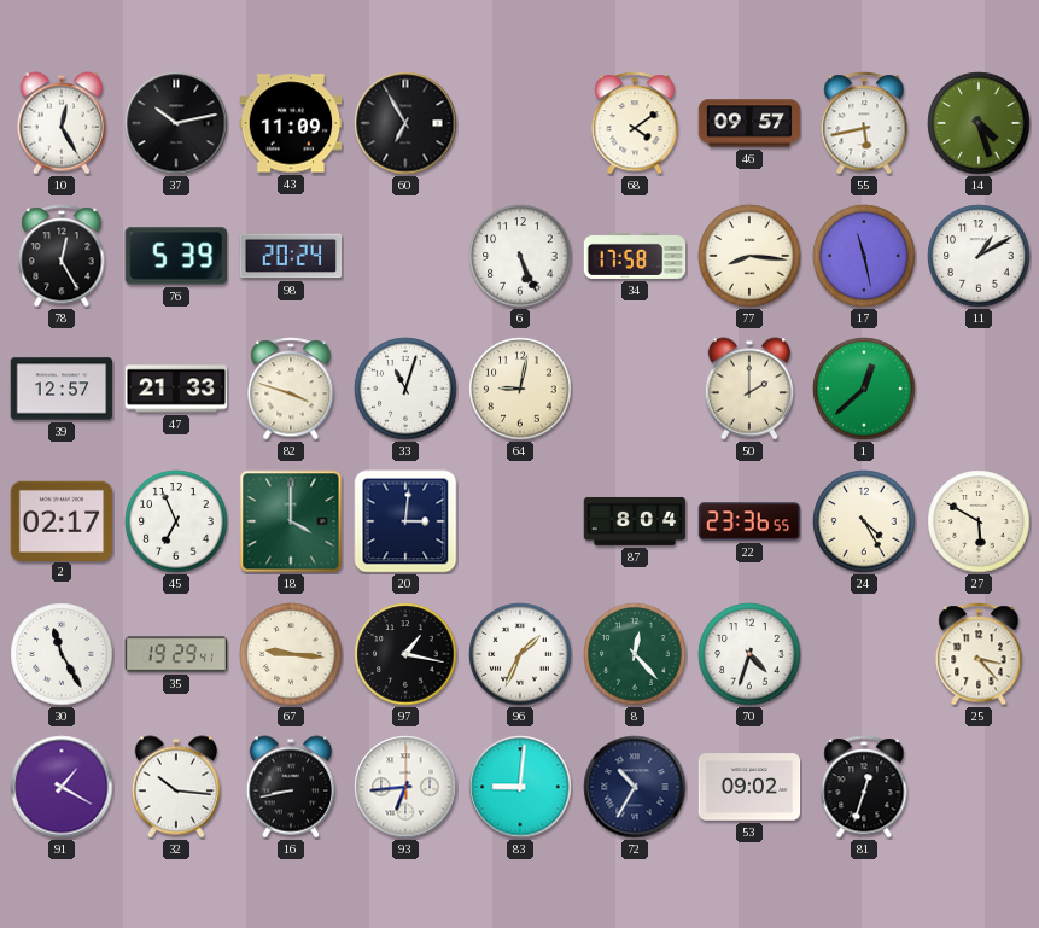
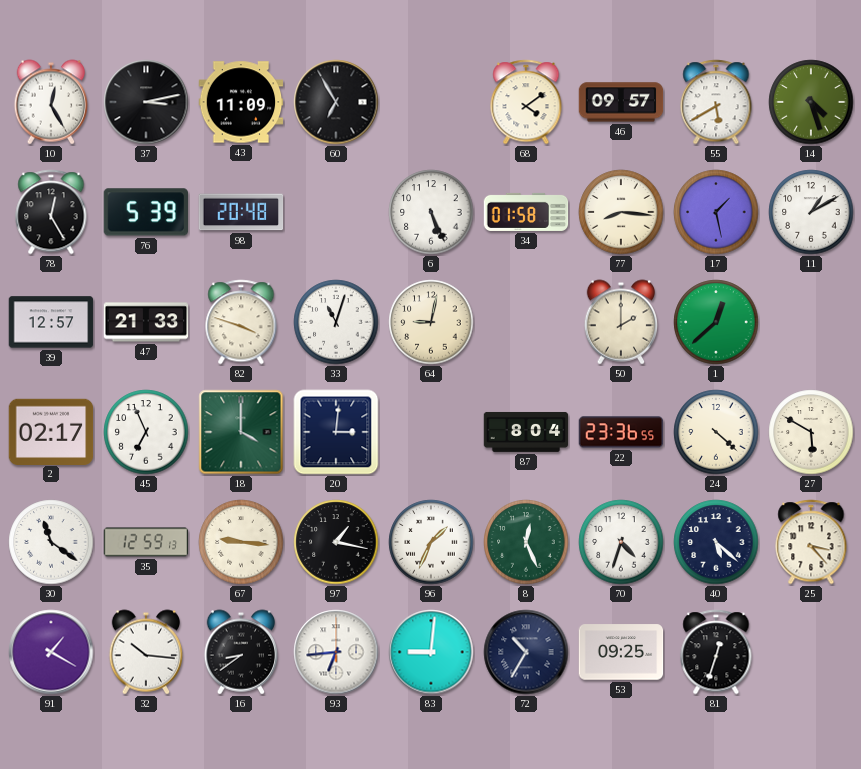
37: 10:13 -> 3:13
55: 5:43 -> 5:40
98: 20:24 -> 20:48
34: 17:58 -> 01:58
17: 11:28 -> 1:28
24: 4:25 -> 4:22
30: 11:25 -> 11:21
35: 19:29 -> 12:59
8: 12:23 -> 12:26
40: none -> 5:22
16: 8:43 -> 8:39
53: 09:02 -> 09:25
